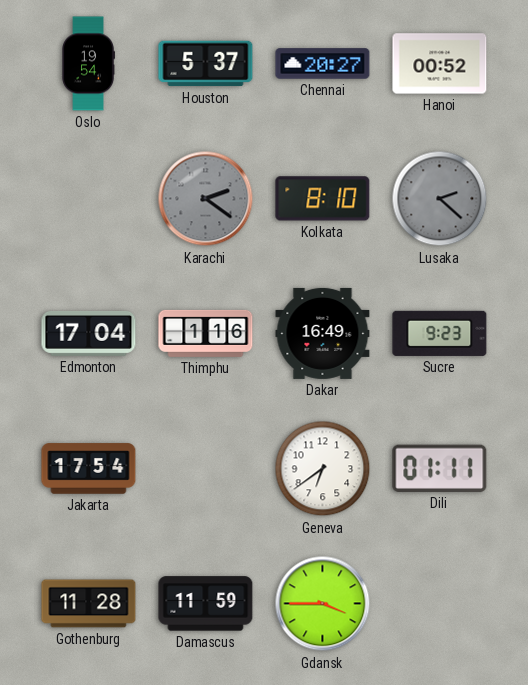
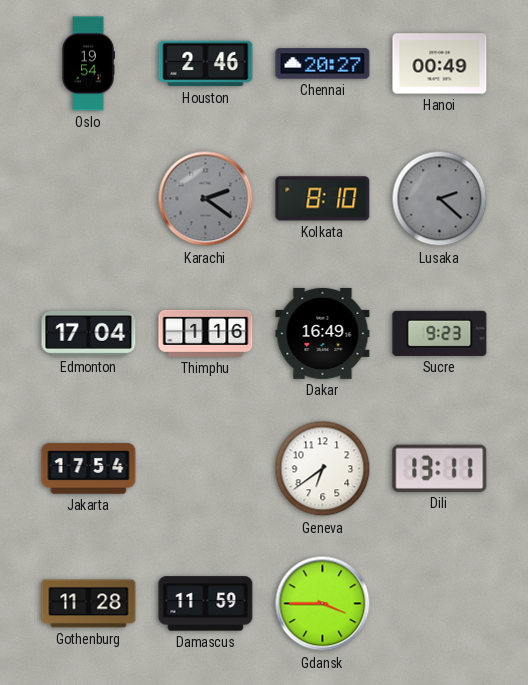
Houston: 5:37 -> 2:46
Hanoi: 00:52 -> 00:49
Dili: 01:11 -> 13:11
